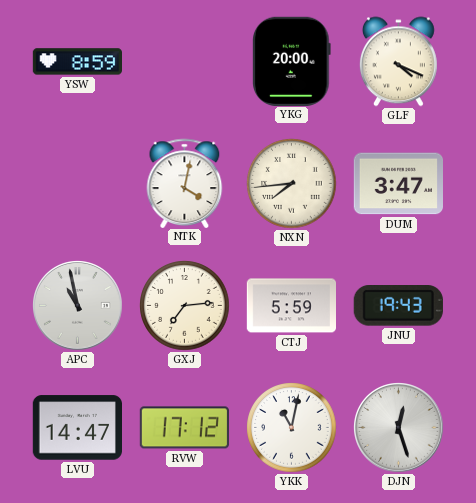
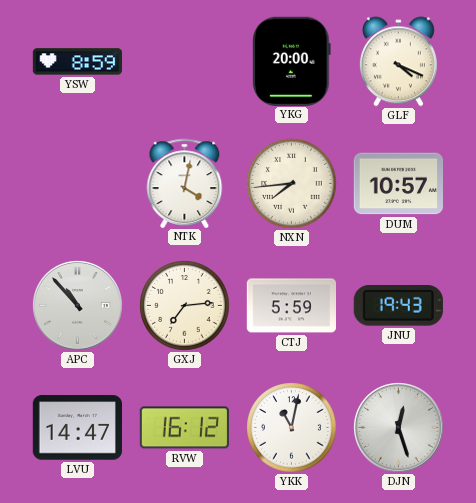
DUM: 3:47 -> 10:57
APC: 10:58 -> 10:53
RVW: 17:12 -> 16:12
